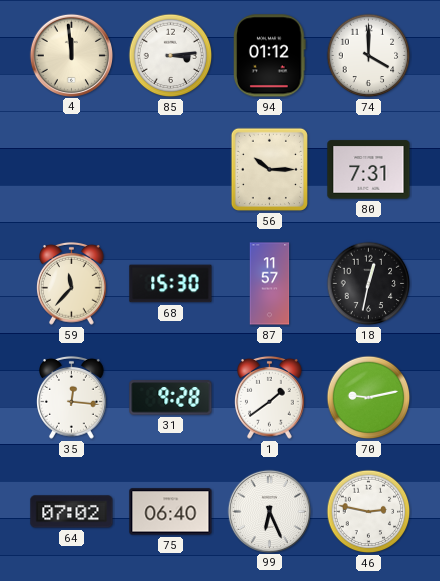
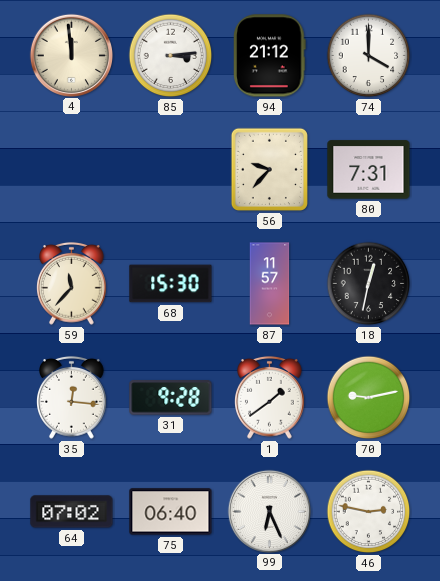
94: 01:12 -> 21:12
56: 10:15 -> 9:37
